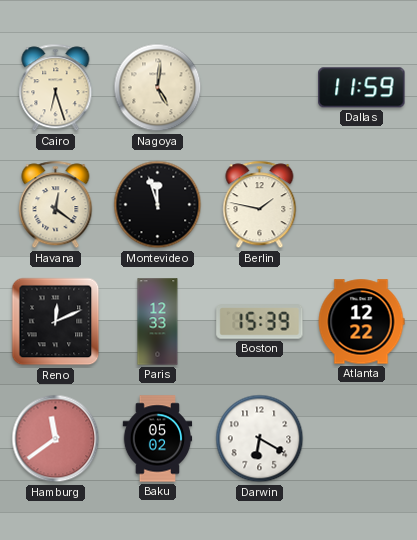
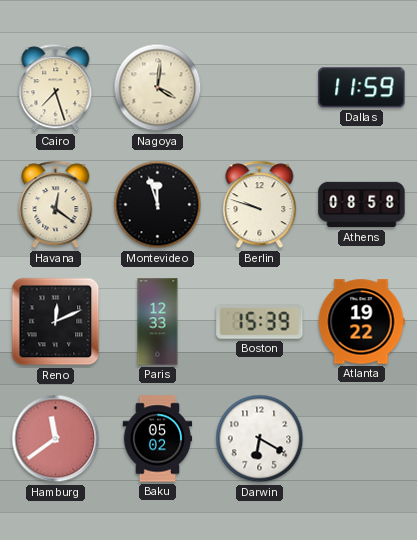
Cairo: 6:27 -> 7:27
Nagoya: 5:01 -> 4:01
Berlin: 1:47 -> 9:48
Athens: none -> 08:58
Atlanta: 12:22 -> 19:22
